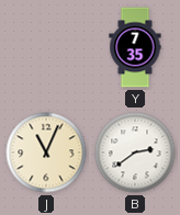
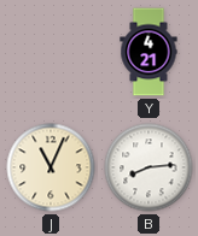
Y: 7:35 -> 4:21
B: 2:39 -> 8:14
